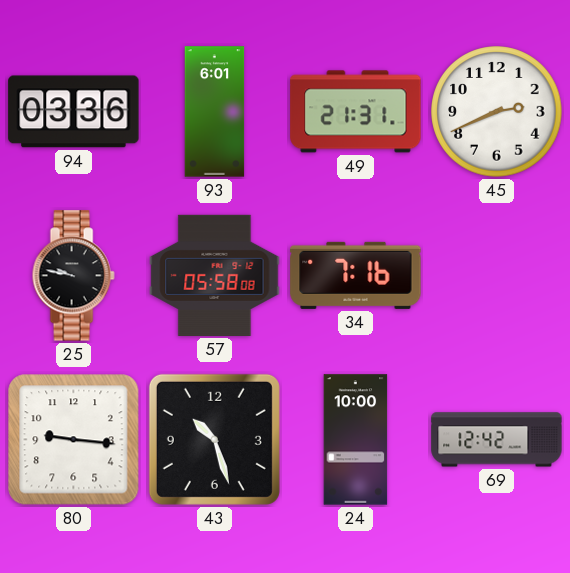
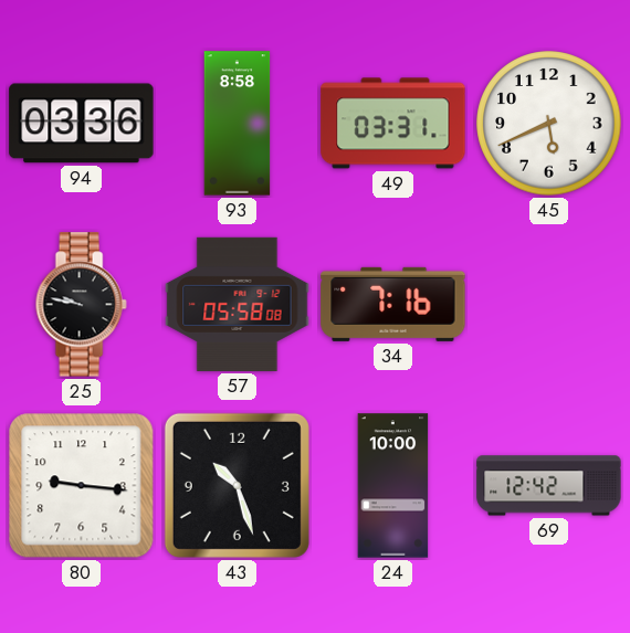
93: 6:01 -> 8:58
49: 21:31 -> 03:31
45: 2:41 -> 5:41
